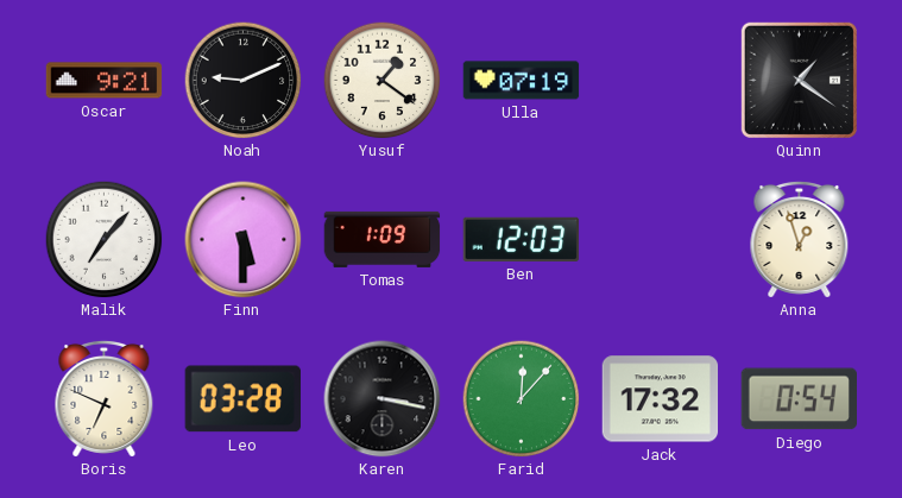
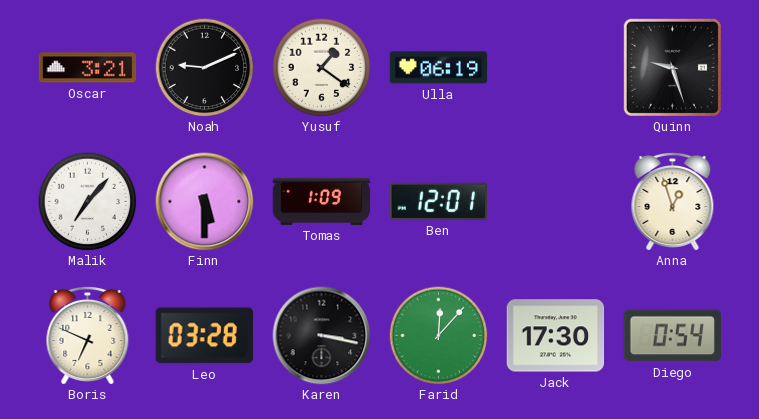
Oscar: 9:21 -> 3:21
Ulla: 07:19 -> 06:19
Quinn: 1:21 -> 9:27
Ben: 12:03 -> 12:01
Jack: 17:32 -> 17:30
